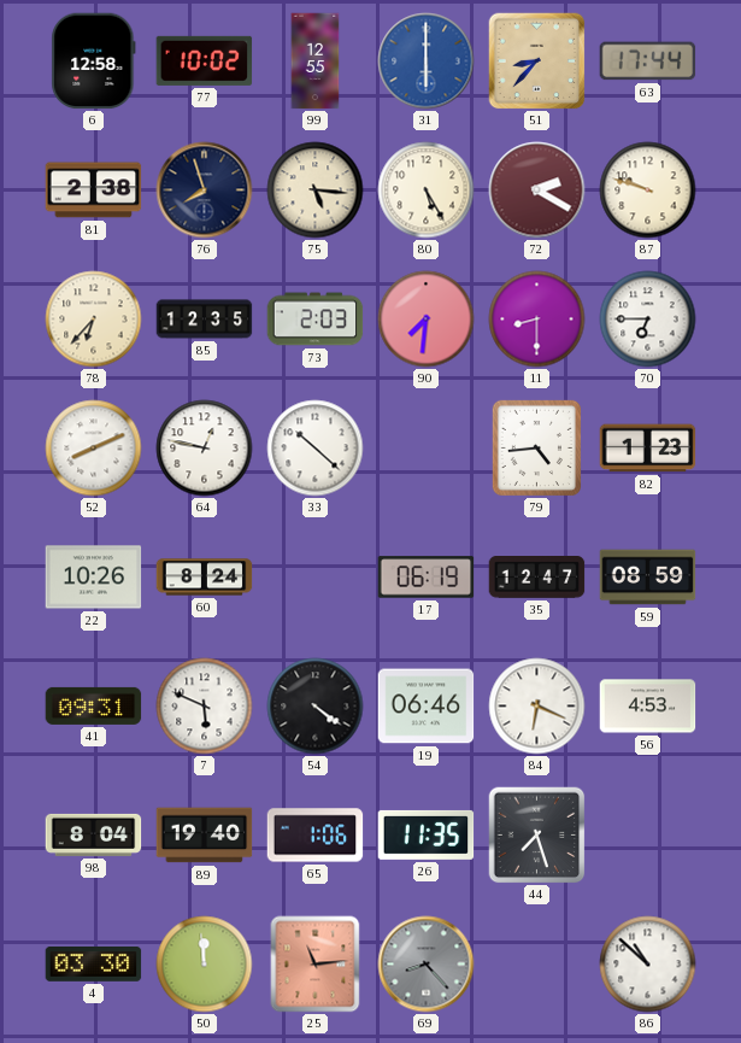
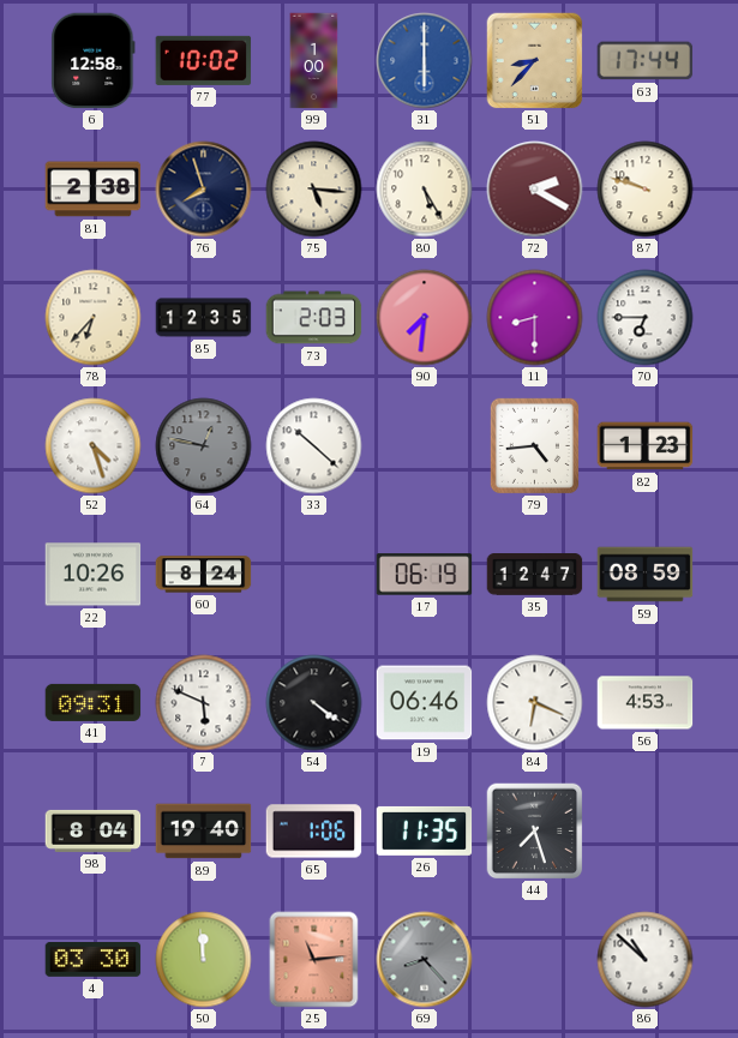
99: 12:55 -> 1:00
52: 8:11 -> 4:27
64 dial: white -> grey
